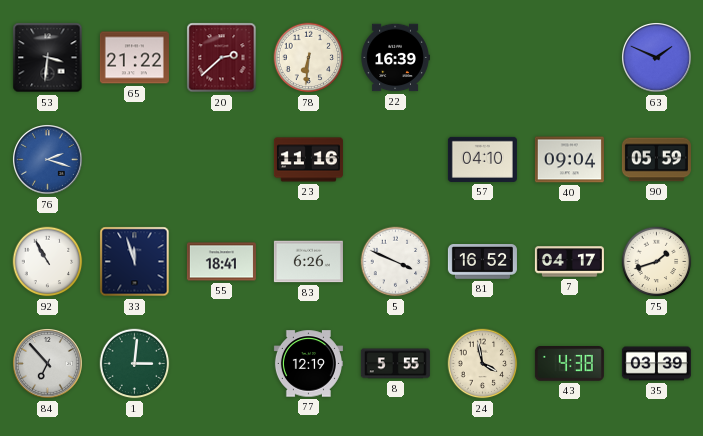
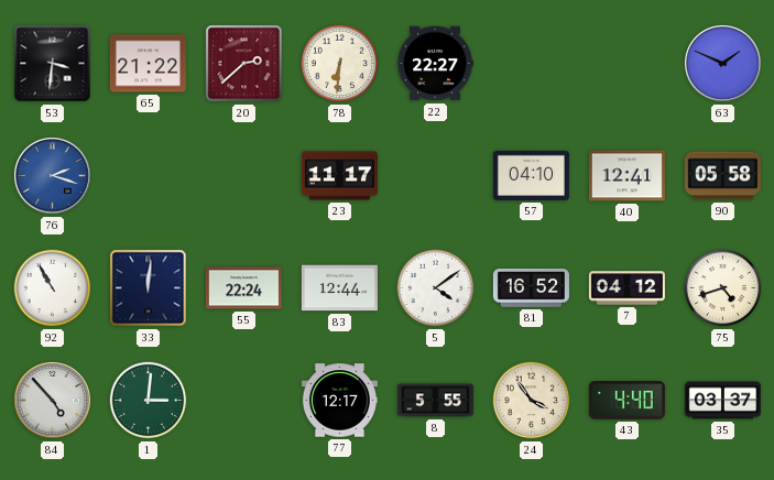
22: 16:39 -> 22:27
23: 11:16 -> 11:17
40: 09:04 -> 12:41
90: 05:59 -> 05:58
33: 11:57 -> 12:01
55: 18:41 -> 22:24
83: 6:26 -> 12:44
5: 3:49 -> 4:09
7: 04:17 -> 04:12
75: 1:42 -> 4:42
84: 6:53 -> 4:53
77: 12:19 -> 12:17
24: 3:58 -> 3:54
43: 4:38 -> 4:40
35: 03:39 -> 03:37
